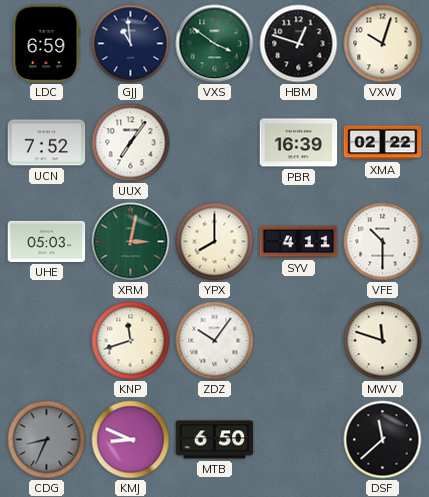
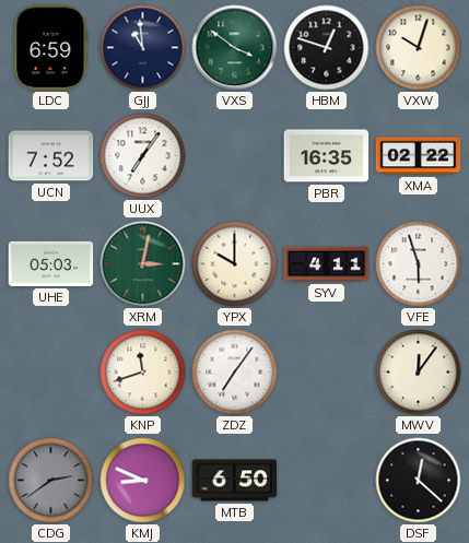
PBR: 16:39 -> 16:35
YPX: 8:00 -> 10:00
VFE: 10:30 -> 5:57
ZDZ: 10:06 -> 7:06
MWV: 11:48 -> 12:06
CDG: 8:34 -> 2:39
DSF: 11:38 -> 12:22
